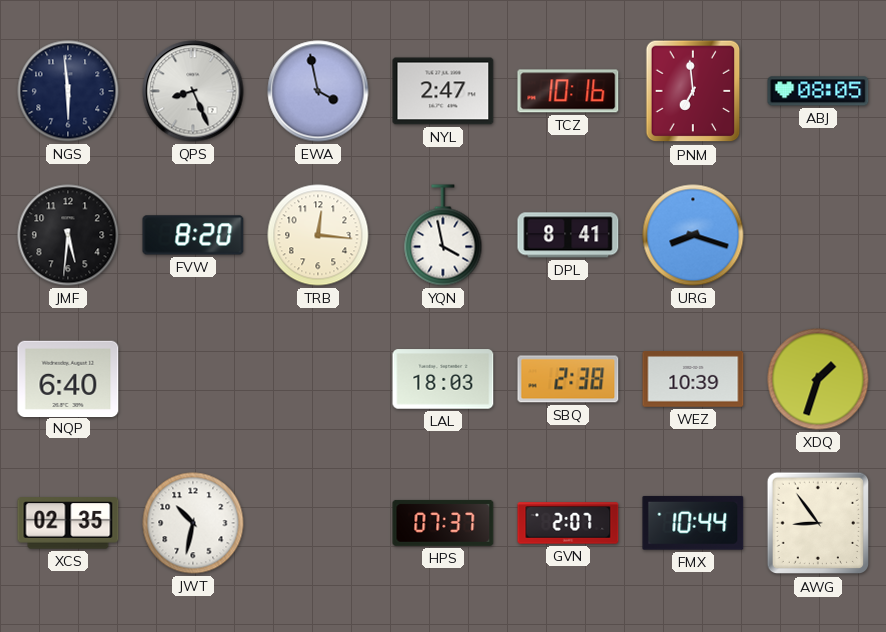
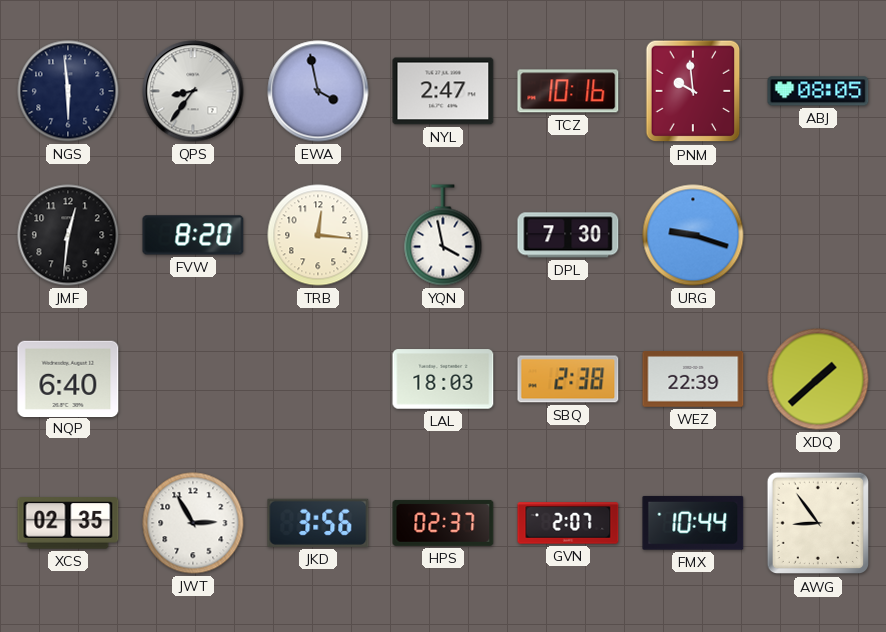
QPS: 8:26 -> 8:36
PNM: 6:59 -> 9:59
JMF: 5:31 -> 12:31
DPL: 8:41 -> 7:30
URG: 8:18 -> 9:18
WEZ: 10:39 -> 22:39
XDQ: 1:33 -> 1:38
JWT: 10:32 -> 2:55
JKD: none -> 3:56
HPS: 07:37 -> 02:37
